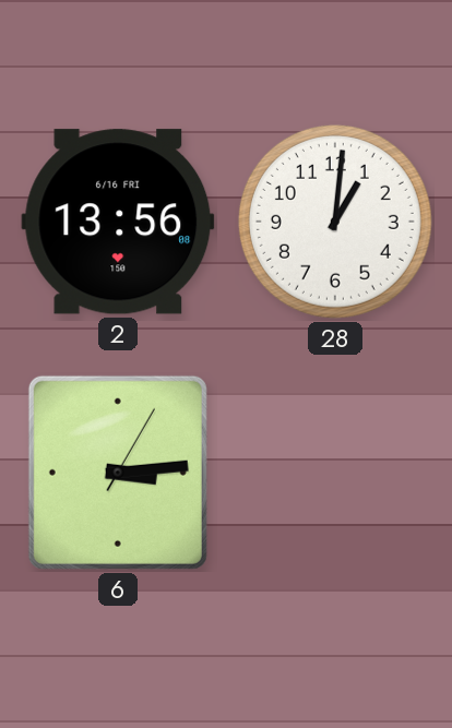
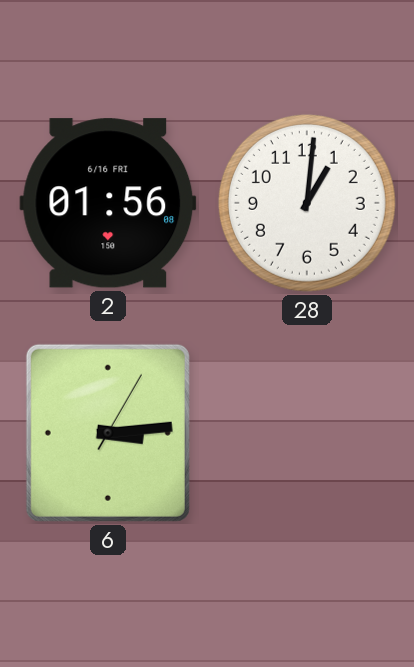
2: 13:56 -> 01:56
